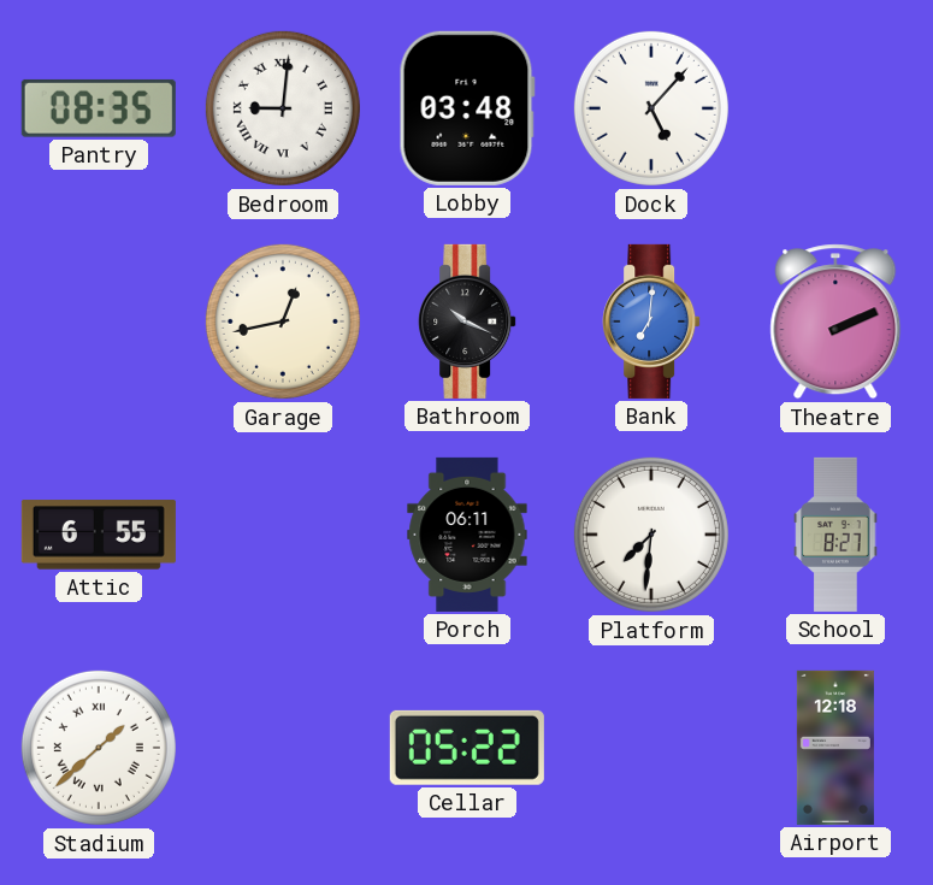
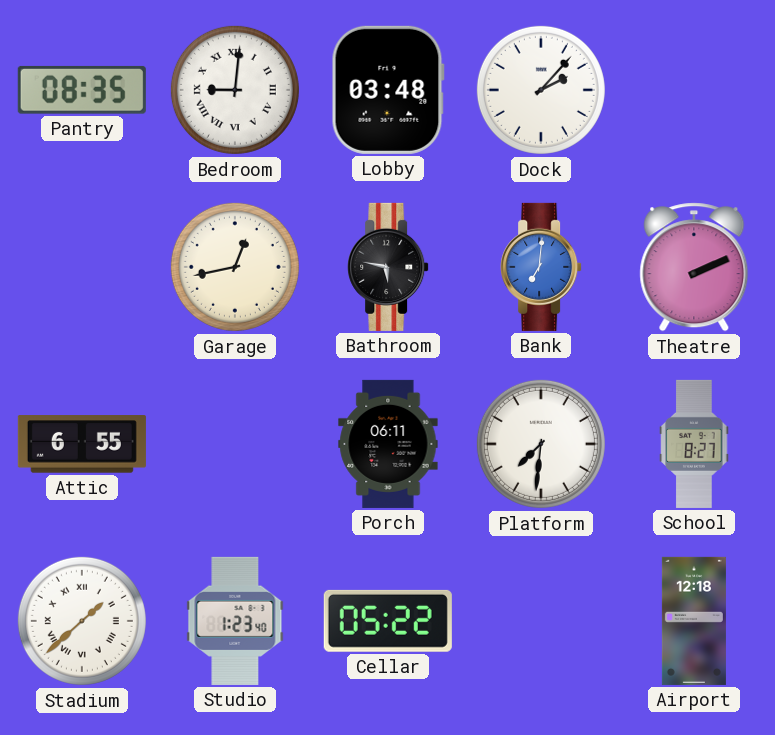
Dock: 5:07 -> 2:07
Bathroom: 10:19 -> 5:47
Studio: none -> 1:23
